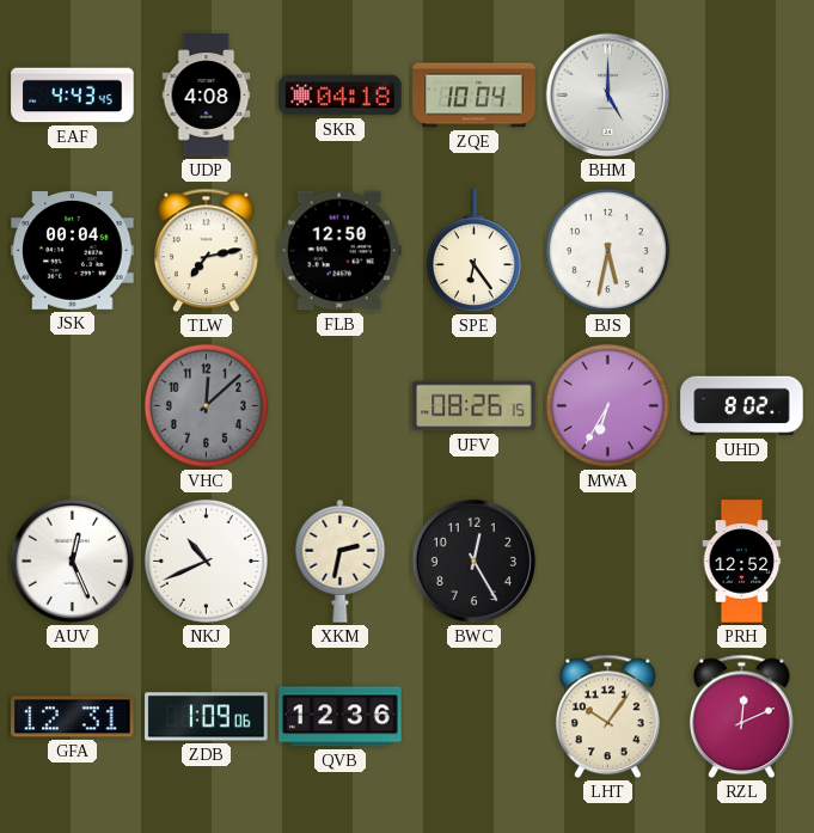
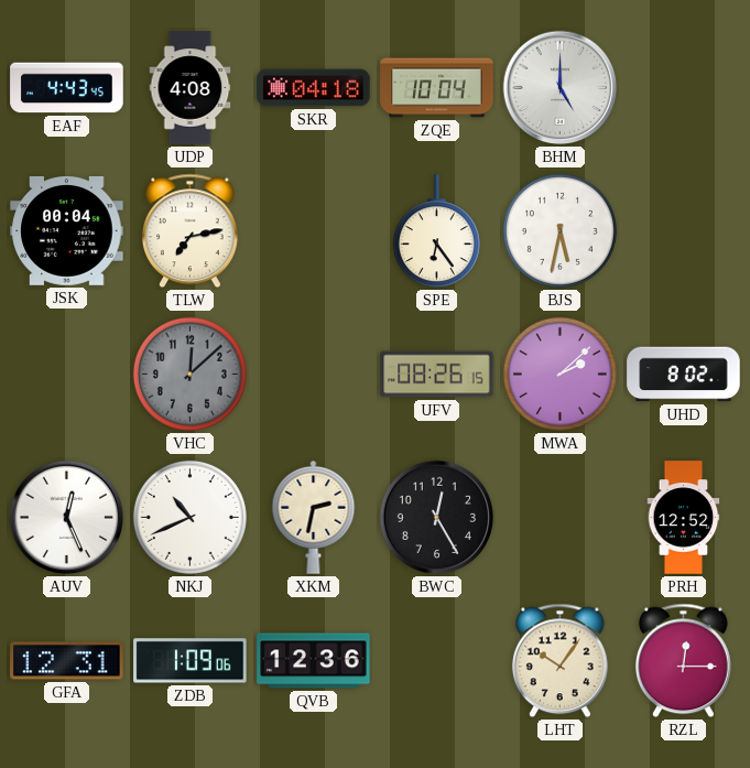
FLB: 12:50 -> none
MWA: 6:35 -> 2:08
RZL: 12:11 -> 12:15
